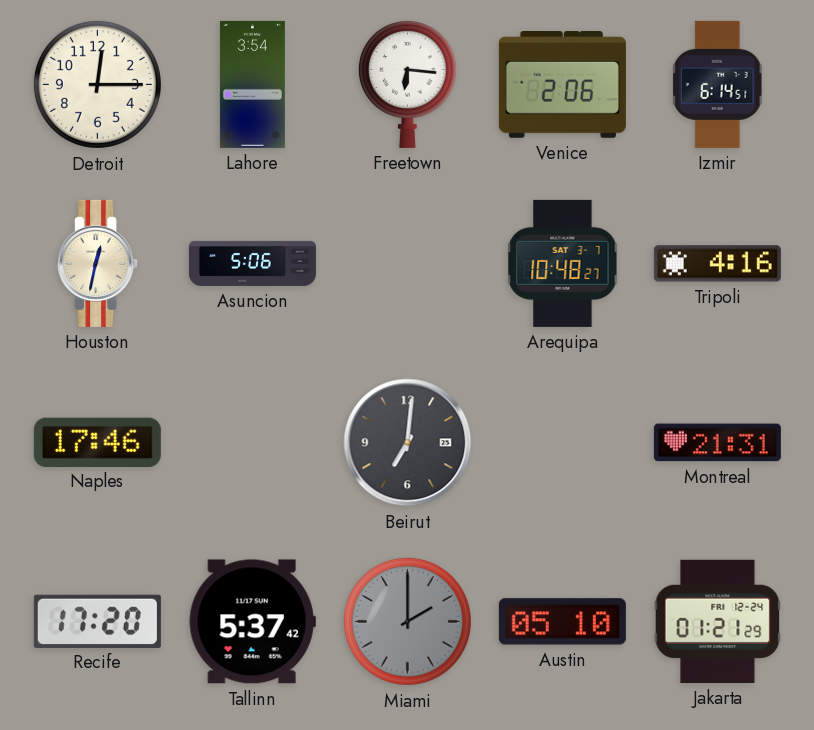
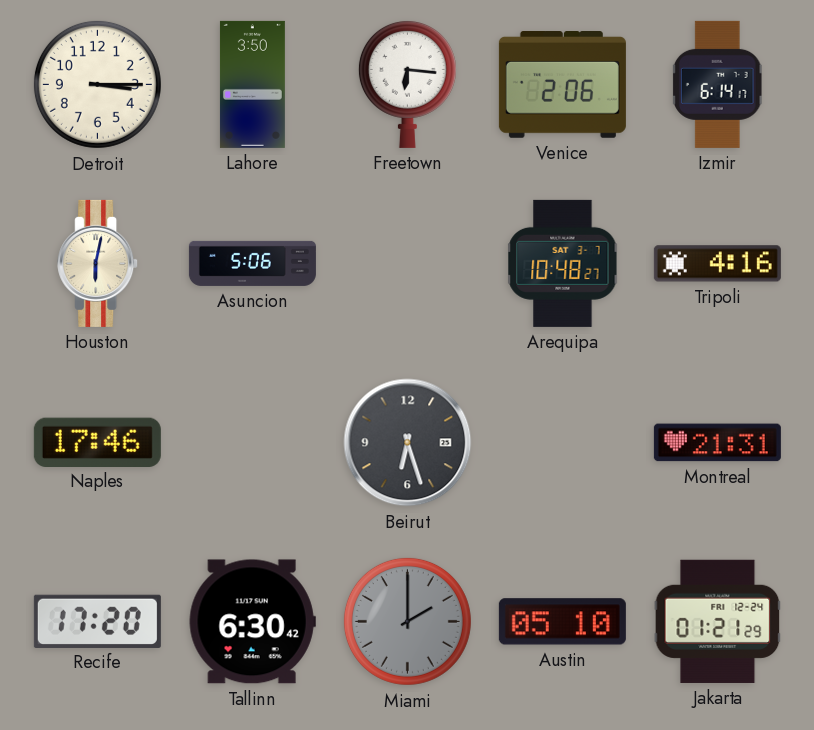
Detroit: 12:15 -> 3:15
Lahore: 3:54 -> 3:50
Izmir: 6:14:51 -> 6:14:17
Houston: 12:32 -> 6:02
Beirut: 7:01 -> 6:27
Tallinn: 5:37 -> 6:30
